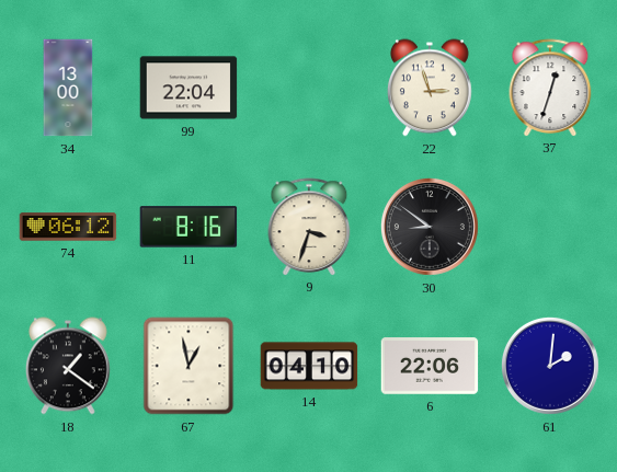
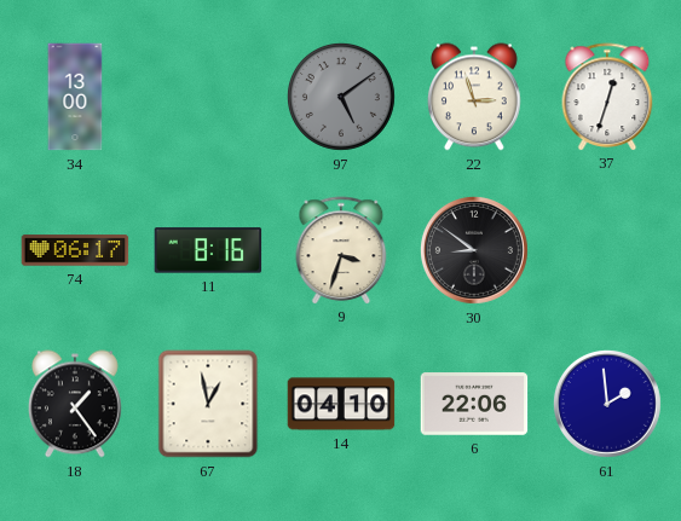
99: 22:04 -> none
97: none -> 5:09
74: 06:12 -> 06:17
18: 1:21 -> 1:24
61: 2:01 -> 1:59
